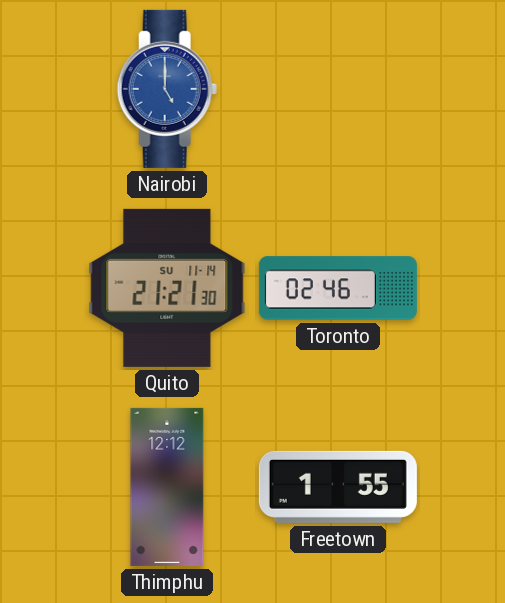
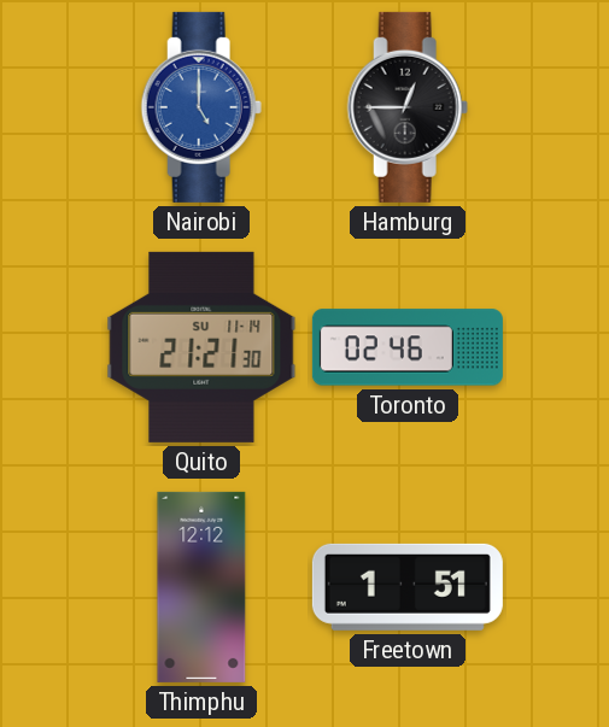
Hamburg: none -> 12:45
Freetown: 1:55 -> 1:51
